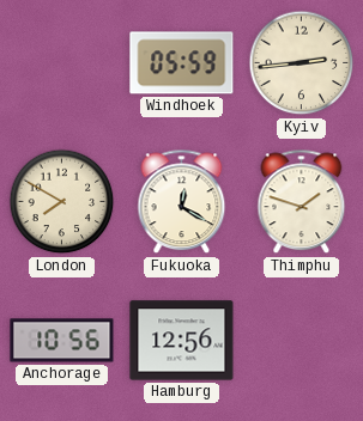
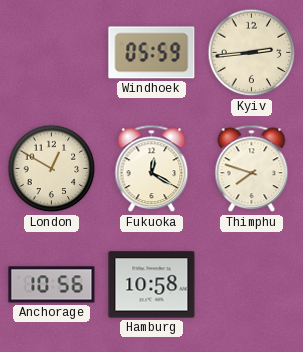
London: 7:50 -> 12:50
Thimphu: 1:48 -> 7:48
Hamburg: 12:56 -> 10:58
